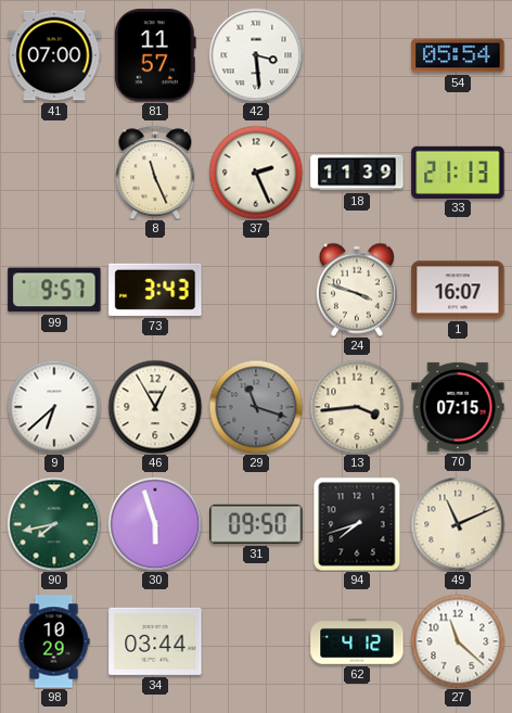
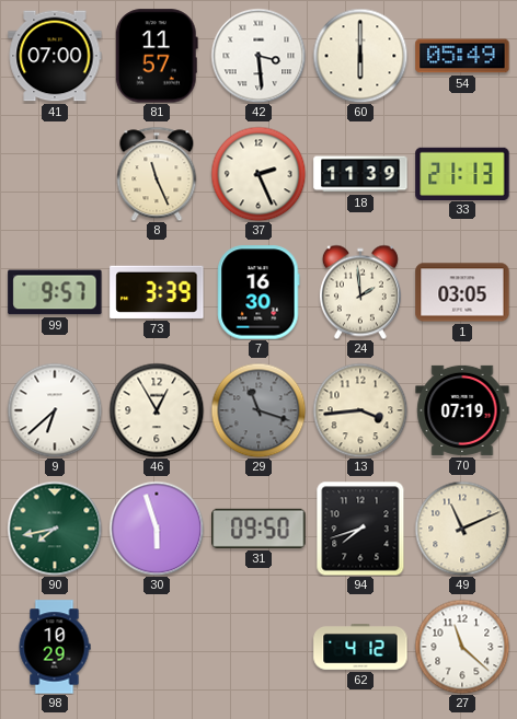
60: none -> 6:00
54: 05:54 -> 05:49
73: 3:43 -> 3:39
7: none -> 16:30
24: 3:48 -> 1:59
1: 16:07 -> 03:05
70: 07:15 -> 07:19
34: 03:44 -> none
